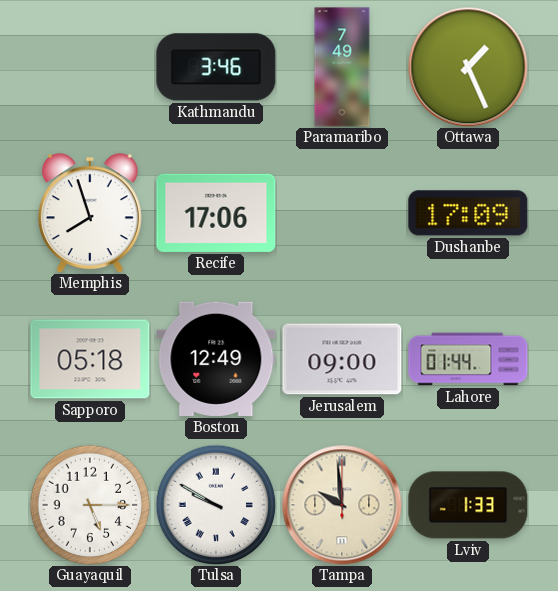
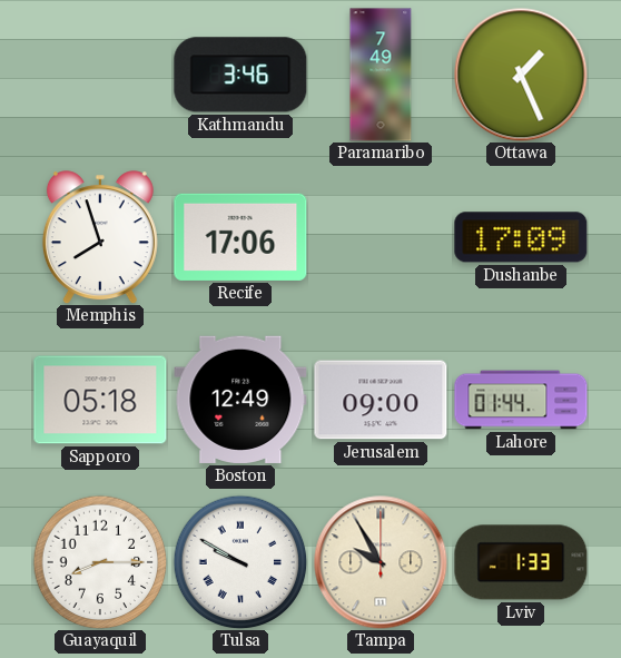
Guayaquil: 5:15 -> 8:15
Tampa: 9:59 -> 9:55
